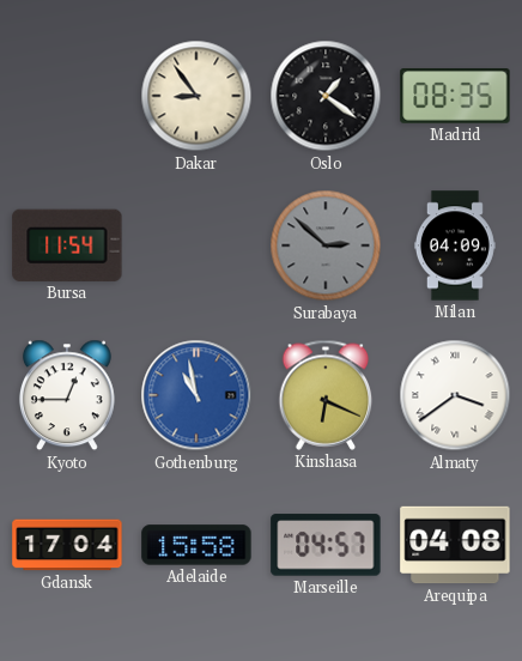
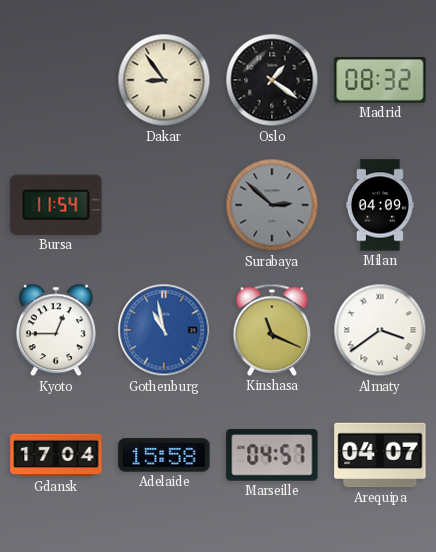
Madrid: 08:35 -> 08:32
Kinshasa: 6:19 -> 11:19
Arequipa: 04:08 -> 04:07
